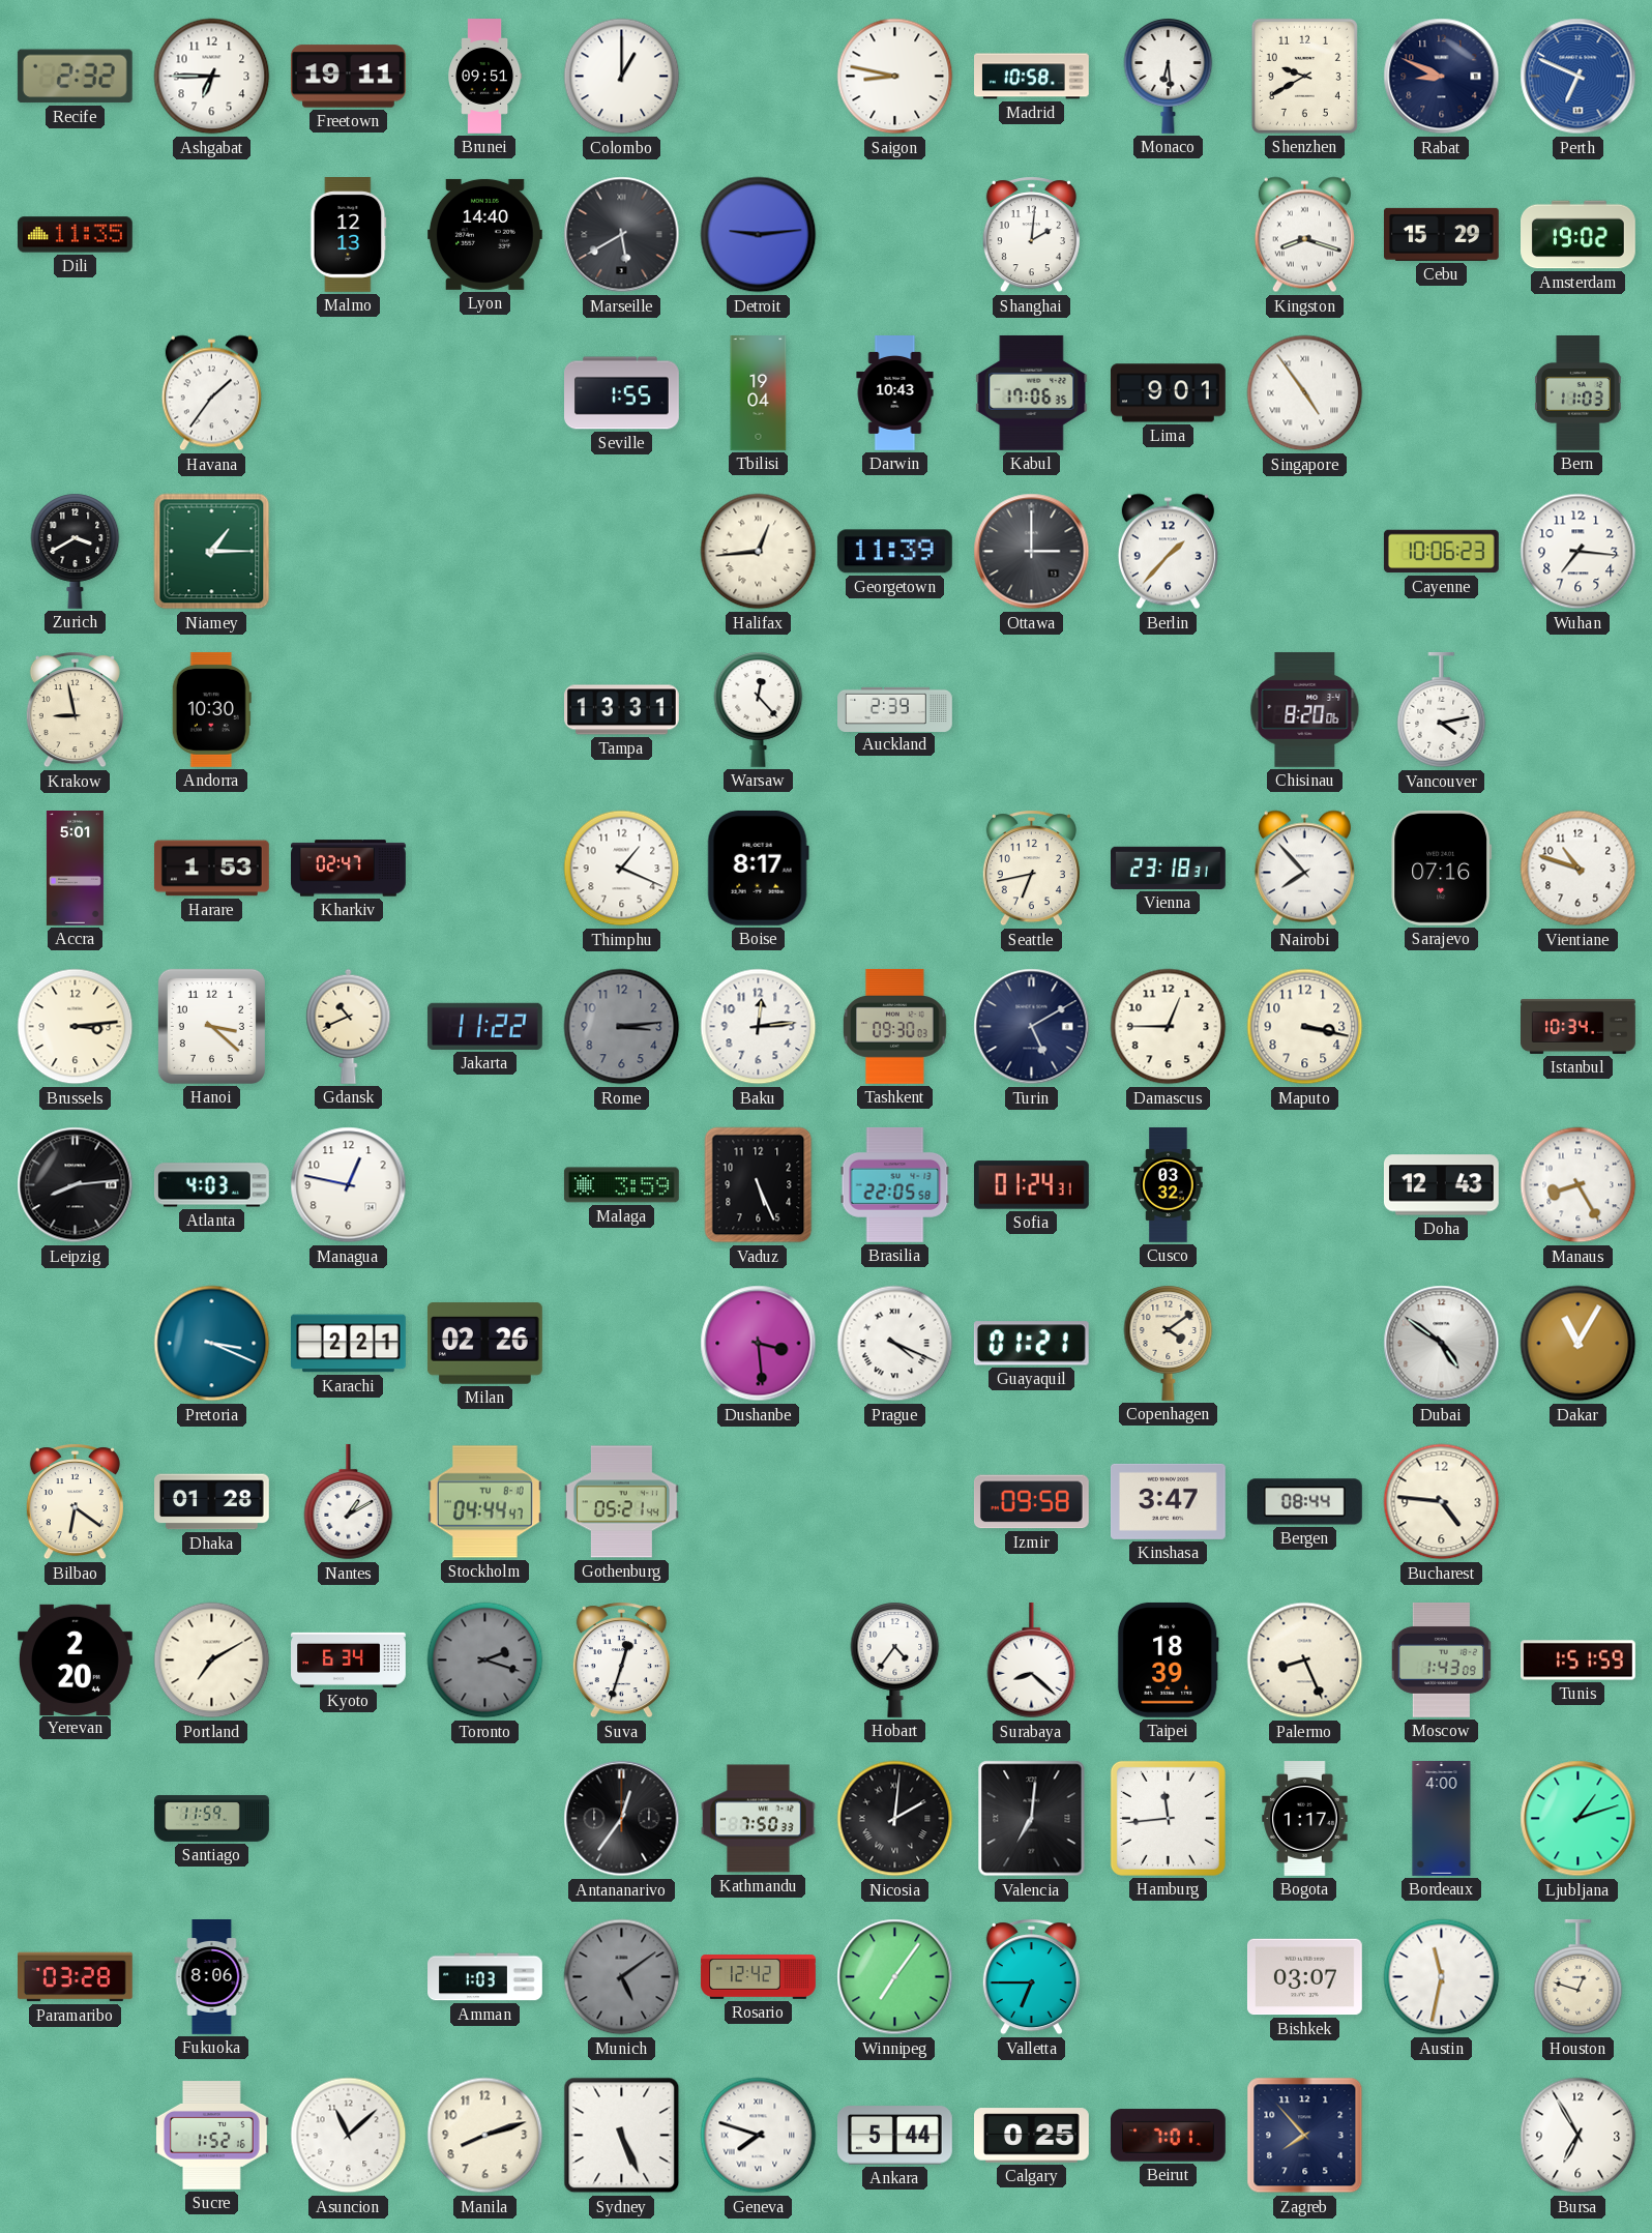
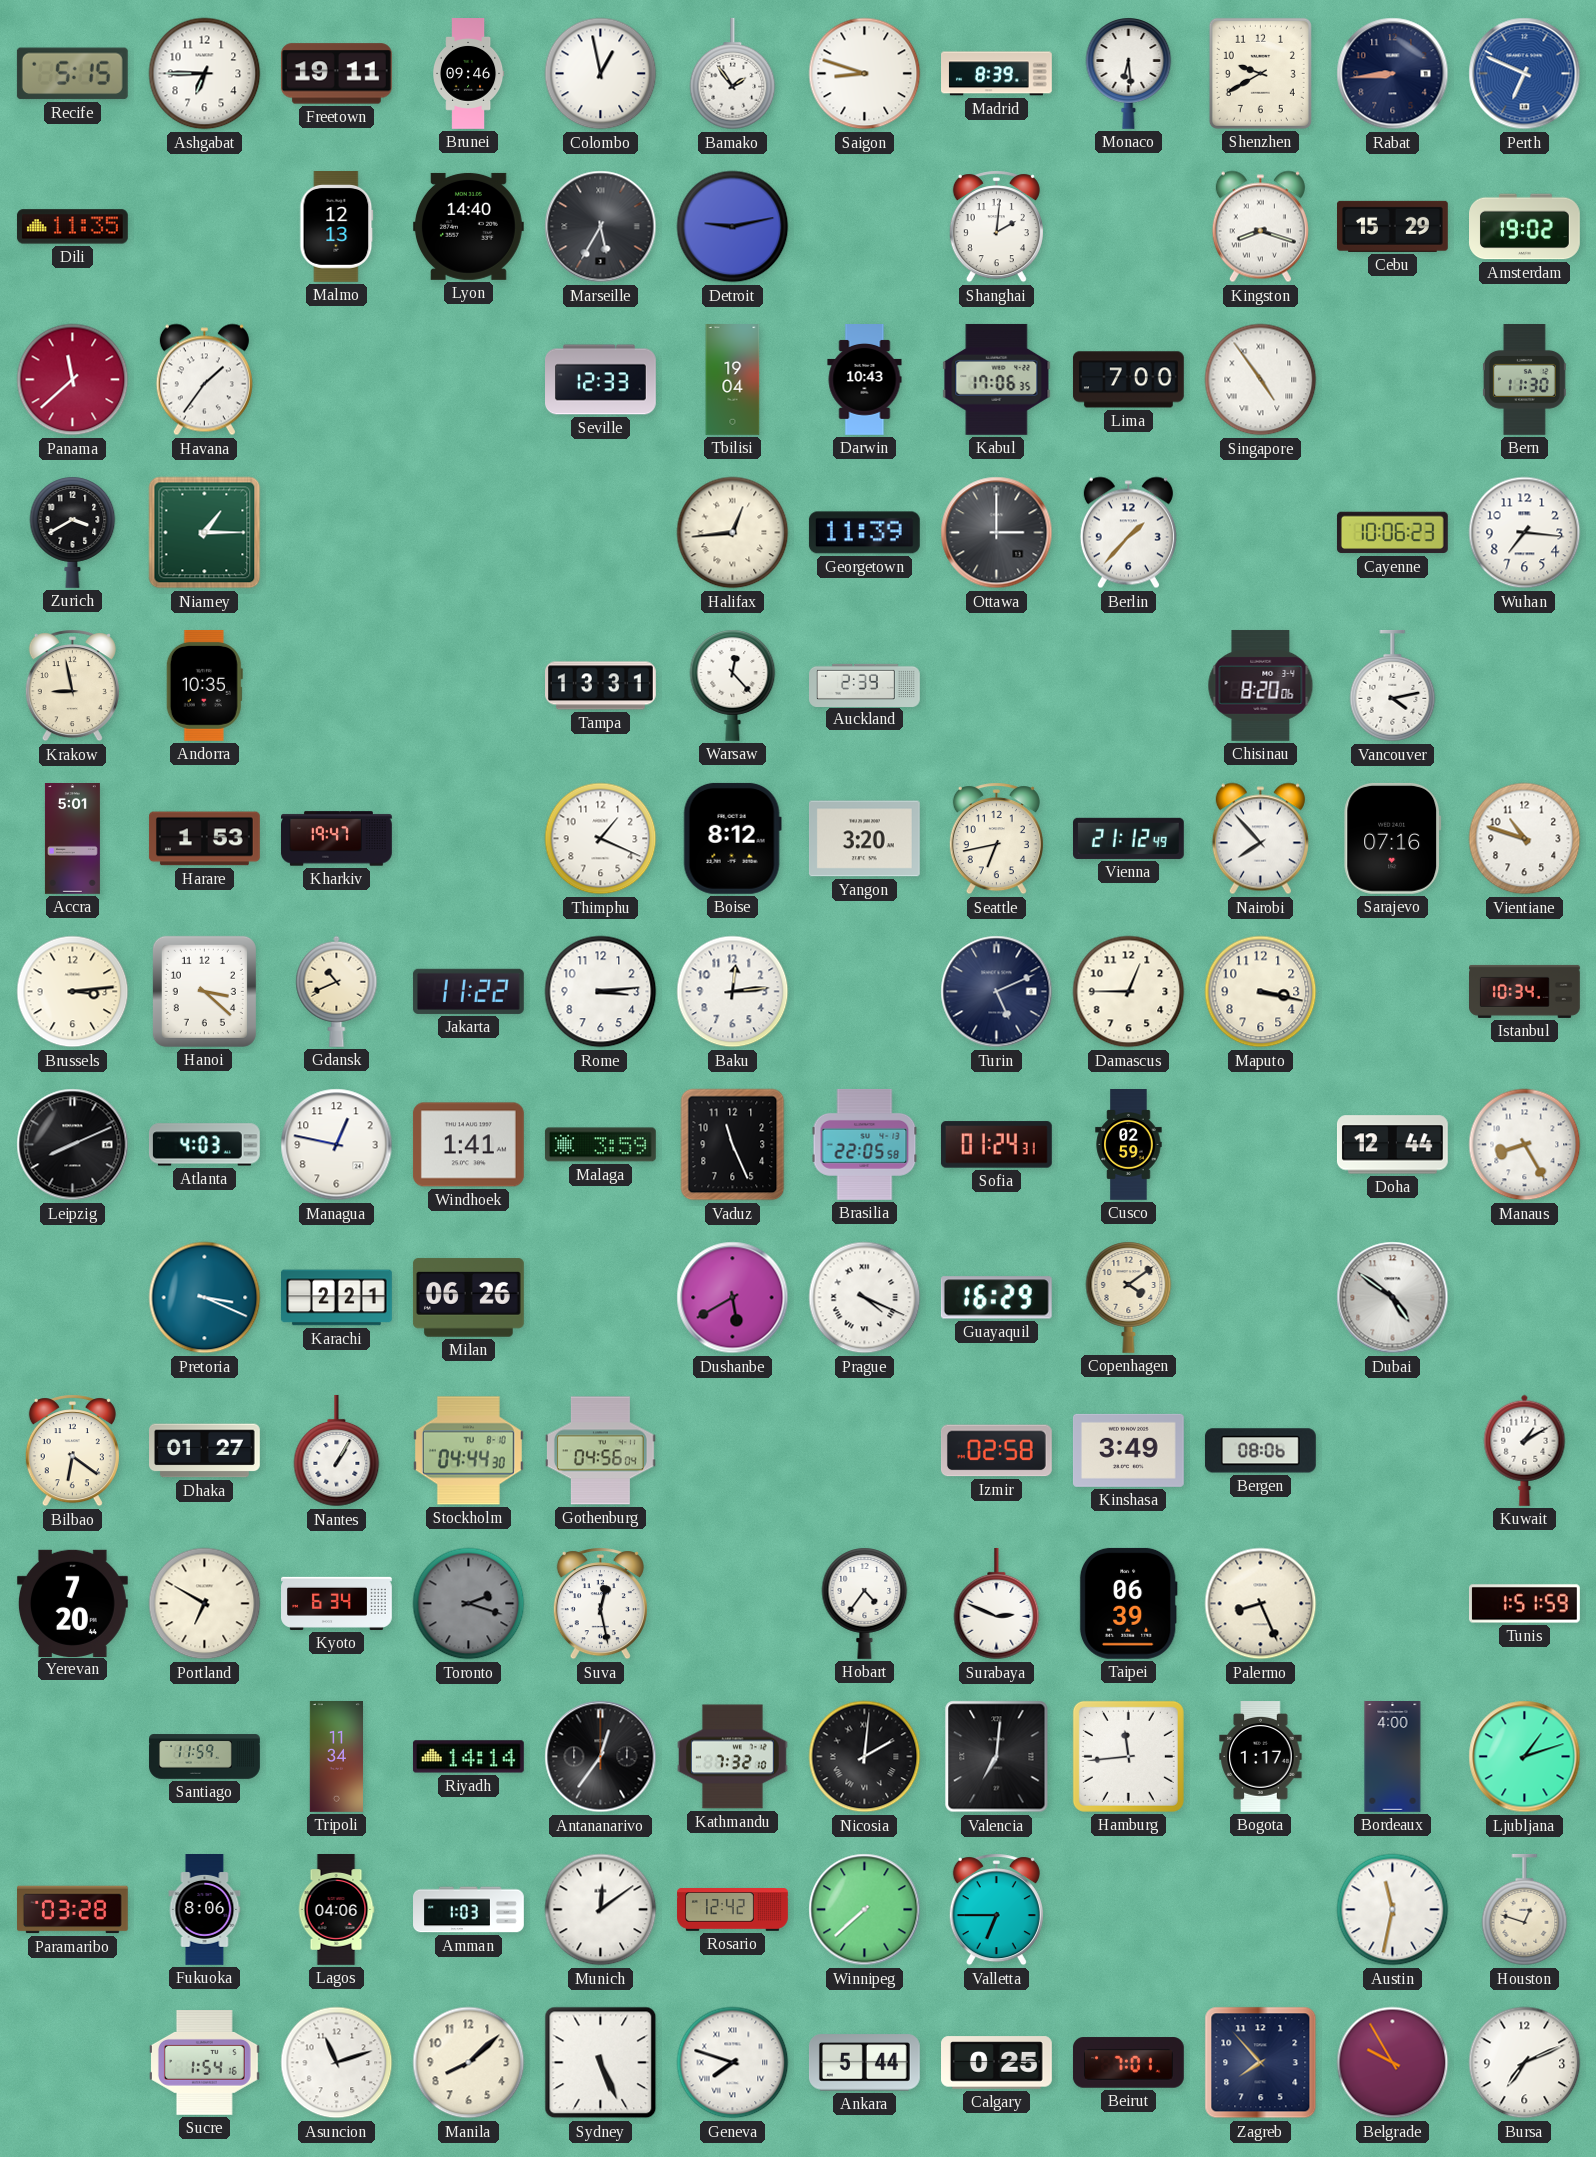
Recife: 2:32 -> 5:15
Brunei: 09:51 -> 09:46
Colombo: 1:00 -> 12:58
Bamako: none -> 1:54
Saigon: 8:47 -> 8:48
Madrid: 10:58 -> 8:39
Rabat: 8:49 -> 8:44
Marseille: 5:40 -> 5:35
Detroit: 9:14 -> 9:13
Panama: none -> 11:38
Seville: 1:55 -> 12:33
Lima: 9:01 -> 7:00
Bern: 11:03 -> 11:30
Andorra: 10:30 -> 10:35
Kharkiv: 02:47 -> 19:47
Boise: 8:17 -> 8:12
Yangon: none -> 3:20
Vienna: 23:18 -> 21:12
Rome dial: grey -> white
Tashkent: 09:30 -> none
Turin: 5:10 -> 5:11
Leipzig: 8:14 -> 8:11
Windhoek: none -> 1:41
Vaduz: 5:26 -> 11:26
Cusco: 03:32 -> 02:59
Doha: 12:43 -> 12:44
Milan: 02:26 -> 06:26
Dushanbe: 3:29 -> 5:40
Guayaquil: 01:21 -> 16:29
Dakar: 11:05 -> none
Dhaka: 01:28 -> 01:27
Nantes: 1:10 -> 1:05
Stockholm: 04:44:47 -> 04:44:30
Gothenburg: 05:21 -> 04:56
Izmir: 09:58 -> 02:58
Kinshasa: 3:47 -> 3:49
Bergen: 08:44 -> 08:06
Bucharest: 4:46 -> none
Kuwait: none -> 1:10
Yerevan: 2:20 -> 7:20
Portland: 7:10 -> 6:50
Suva: 12:33 -> 12:28
Surabaya: 8:22 -> 2:49
Taipei: 18:39 -> 06:39
Moscow: 1:43 -> none
Tripoli: none -> 11:34
Riyadh: none -> 14:14
Kathmandu: 7:50 -> 7:32
Lagos: none -> 04:06
Munich: 5:09 -> 12:09
Munich dial: grey -> white
Winnipeg: 7:06 -> 7:38
Bishkek: 03:07 -> none
Sucre: 1:52 -> 1:54
Asuncion: 11:08 -> 11:12
Manila: 8:12 -> 8:08
Belgrade: none -> 9:55
Bursa: 6:55 -> 7:11
